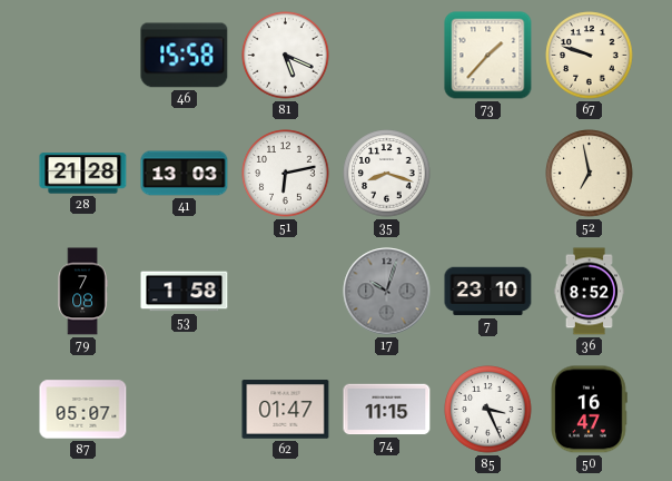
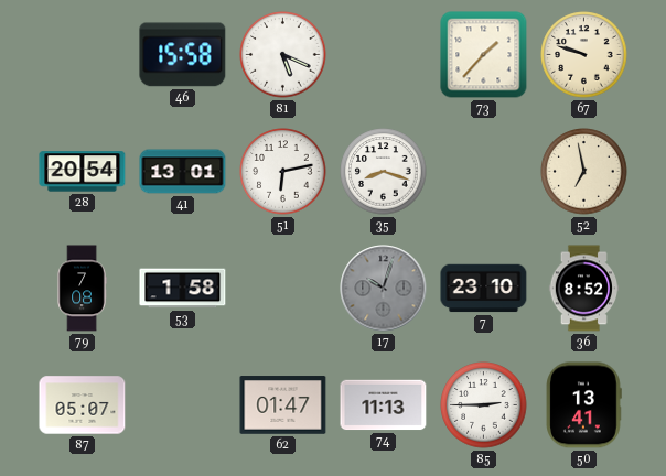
28: 21:28 -> 20:54
41: 13:03 -> 13:01
74: 11:15 -> 11:13
85: 3:26 -> 2:45
50: 16:47 -> 13:41
